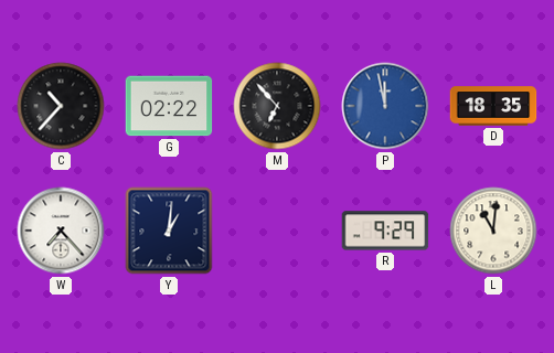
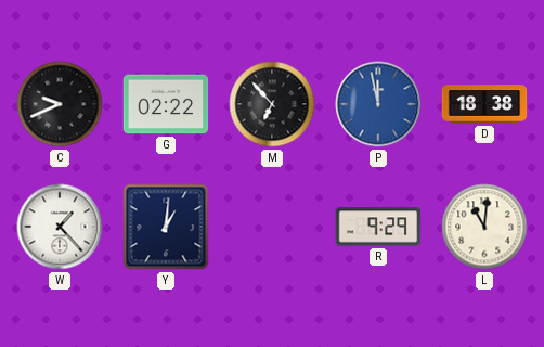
C: 10:37 -> 9:41
D: 18:35 -> 18:38
W: 7:23 -> 1:23
